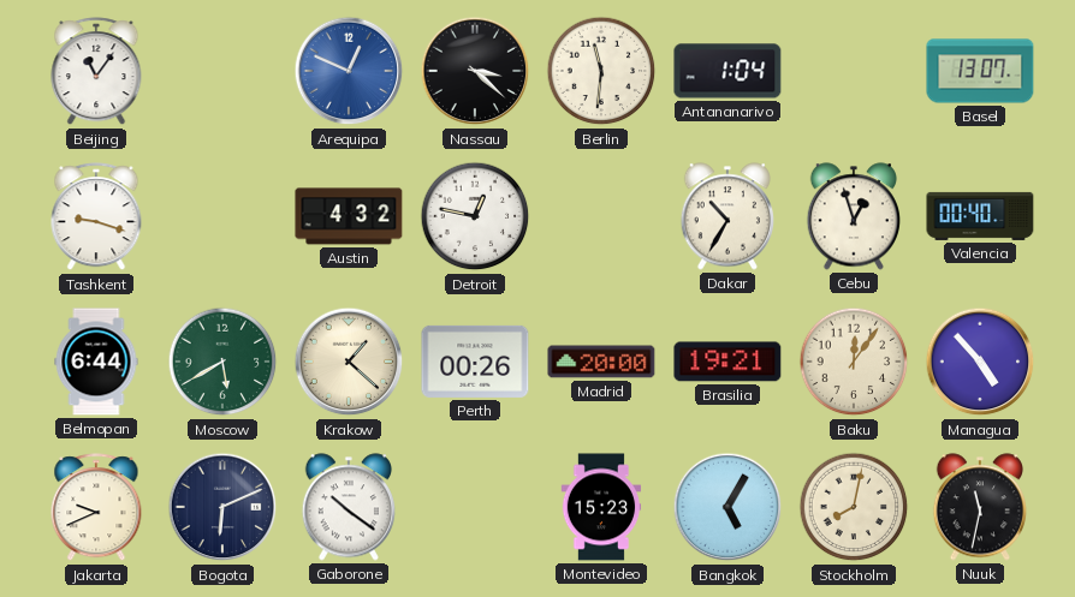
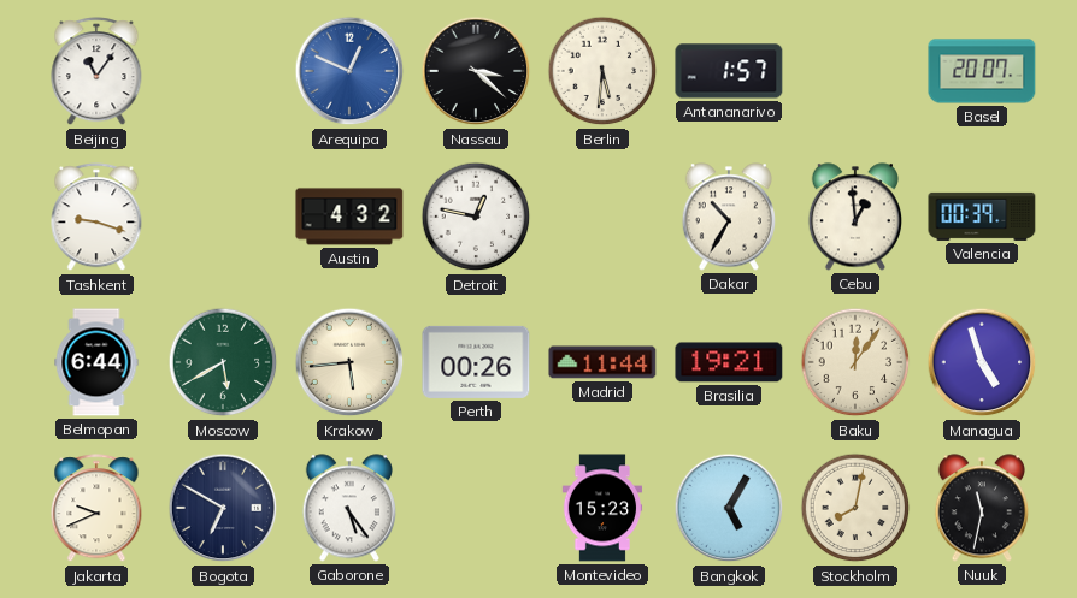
Berlin: 11:31 -> 5:31
Antananarivo: 1:04 -> 1:57
Basel: 13:07 -> 20:07
Cebu: 12:57 -> 12:59
Valencia: 00:40 -> 00:39
Krakow: 1:22 -> 5:44
Madrid: 20:00 -> 11:44
Managua: 4:53 -> 4:57
Bogota: 6:11 -> 6:50
Gaborone: 10:21 -> 5:24
